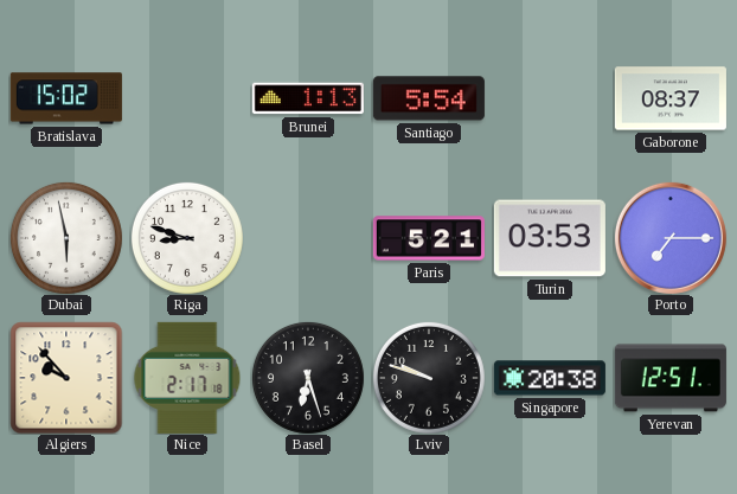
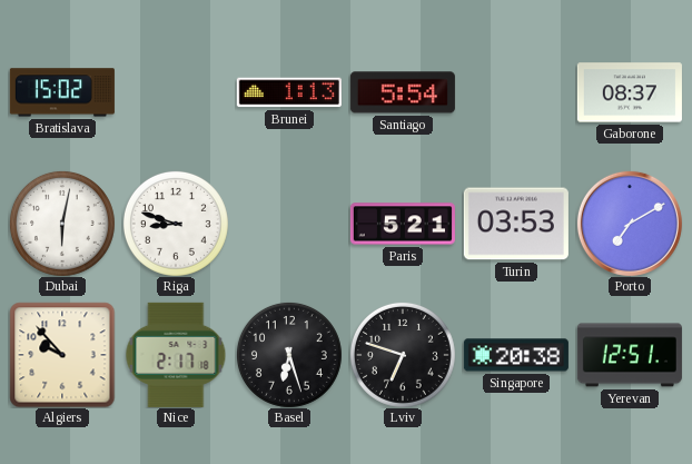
Dubai: 5:58 -> 6:02
Porto: 7:15 -> 7:10
Lviv: 9:48 -> 6:48
